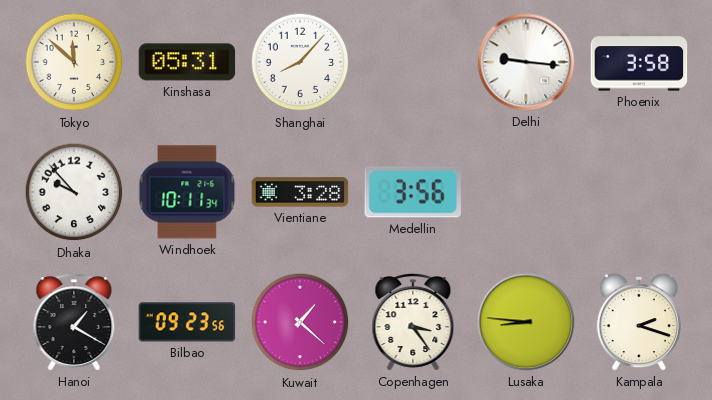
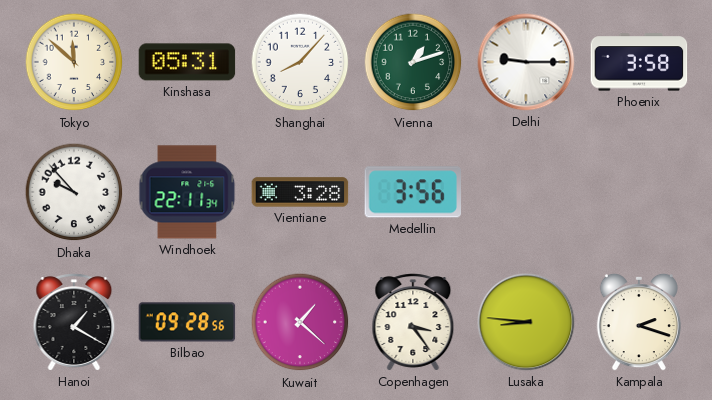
Vienna: none -> 1:12
Delhi: 9:16 -> 9:15
Windhoek: 10:11 -> 22:11
Bilbao: 09:23 -> 09:28
